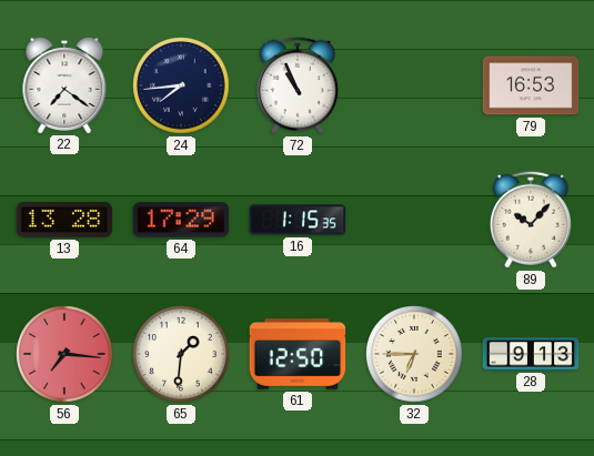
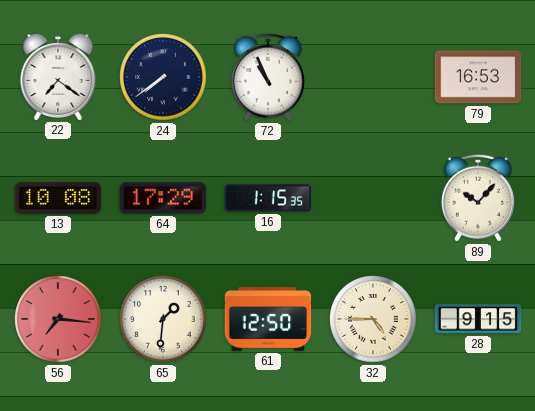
24: 7:44 -> 7:39
13: 13:28 -> 10:08
32: 6:45 -> 4:45
28: 9:13 -> 9:15
